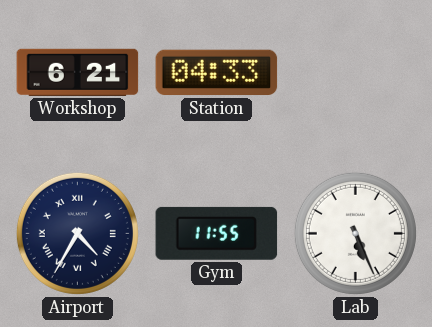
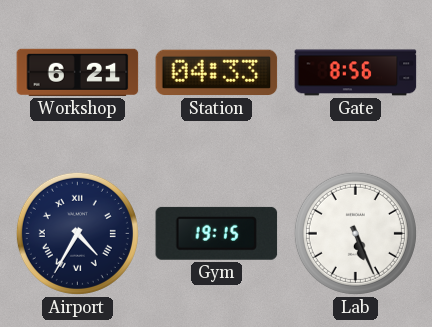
Gate: none -> 8:56
Gym: 11:55 -> 19:15
